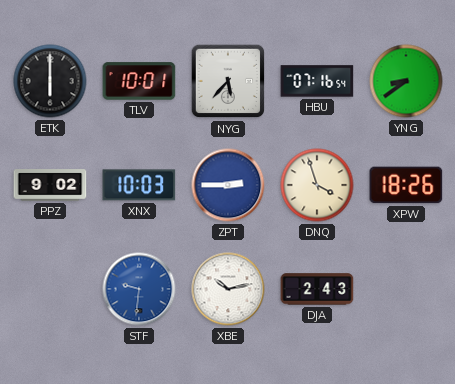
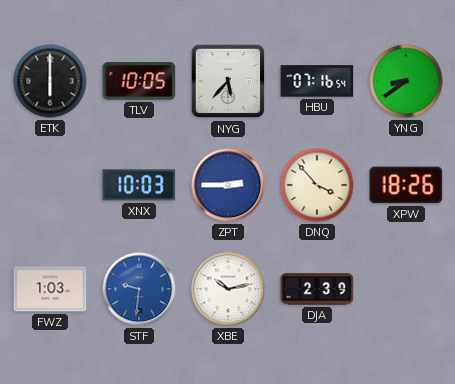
TLV: 10:01 -> 10:05
PPZ: 9:02 -> none
DNQ: 3:57 -> 3:53
FWZ: none -> 1:03
DJA: 2:43 -> 2:39
